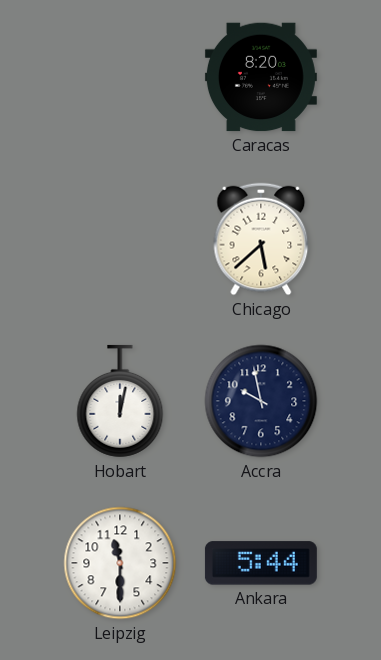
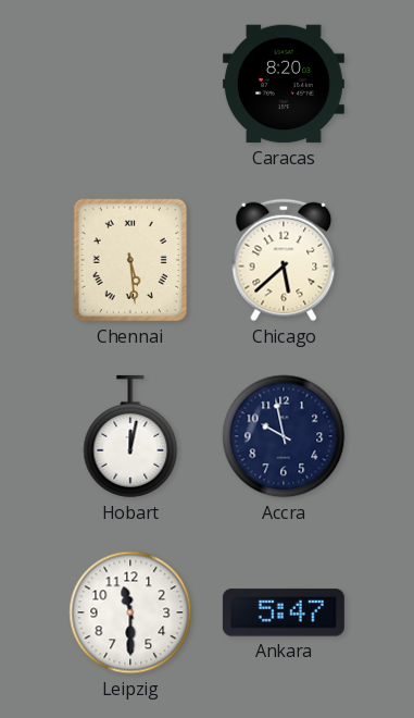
Chennai: none -> 5:29
Ankara: 5:44 -> 5:47
